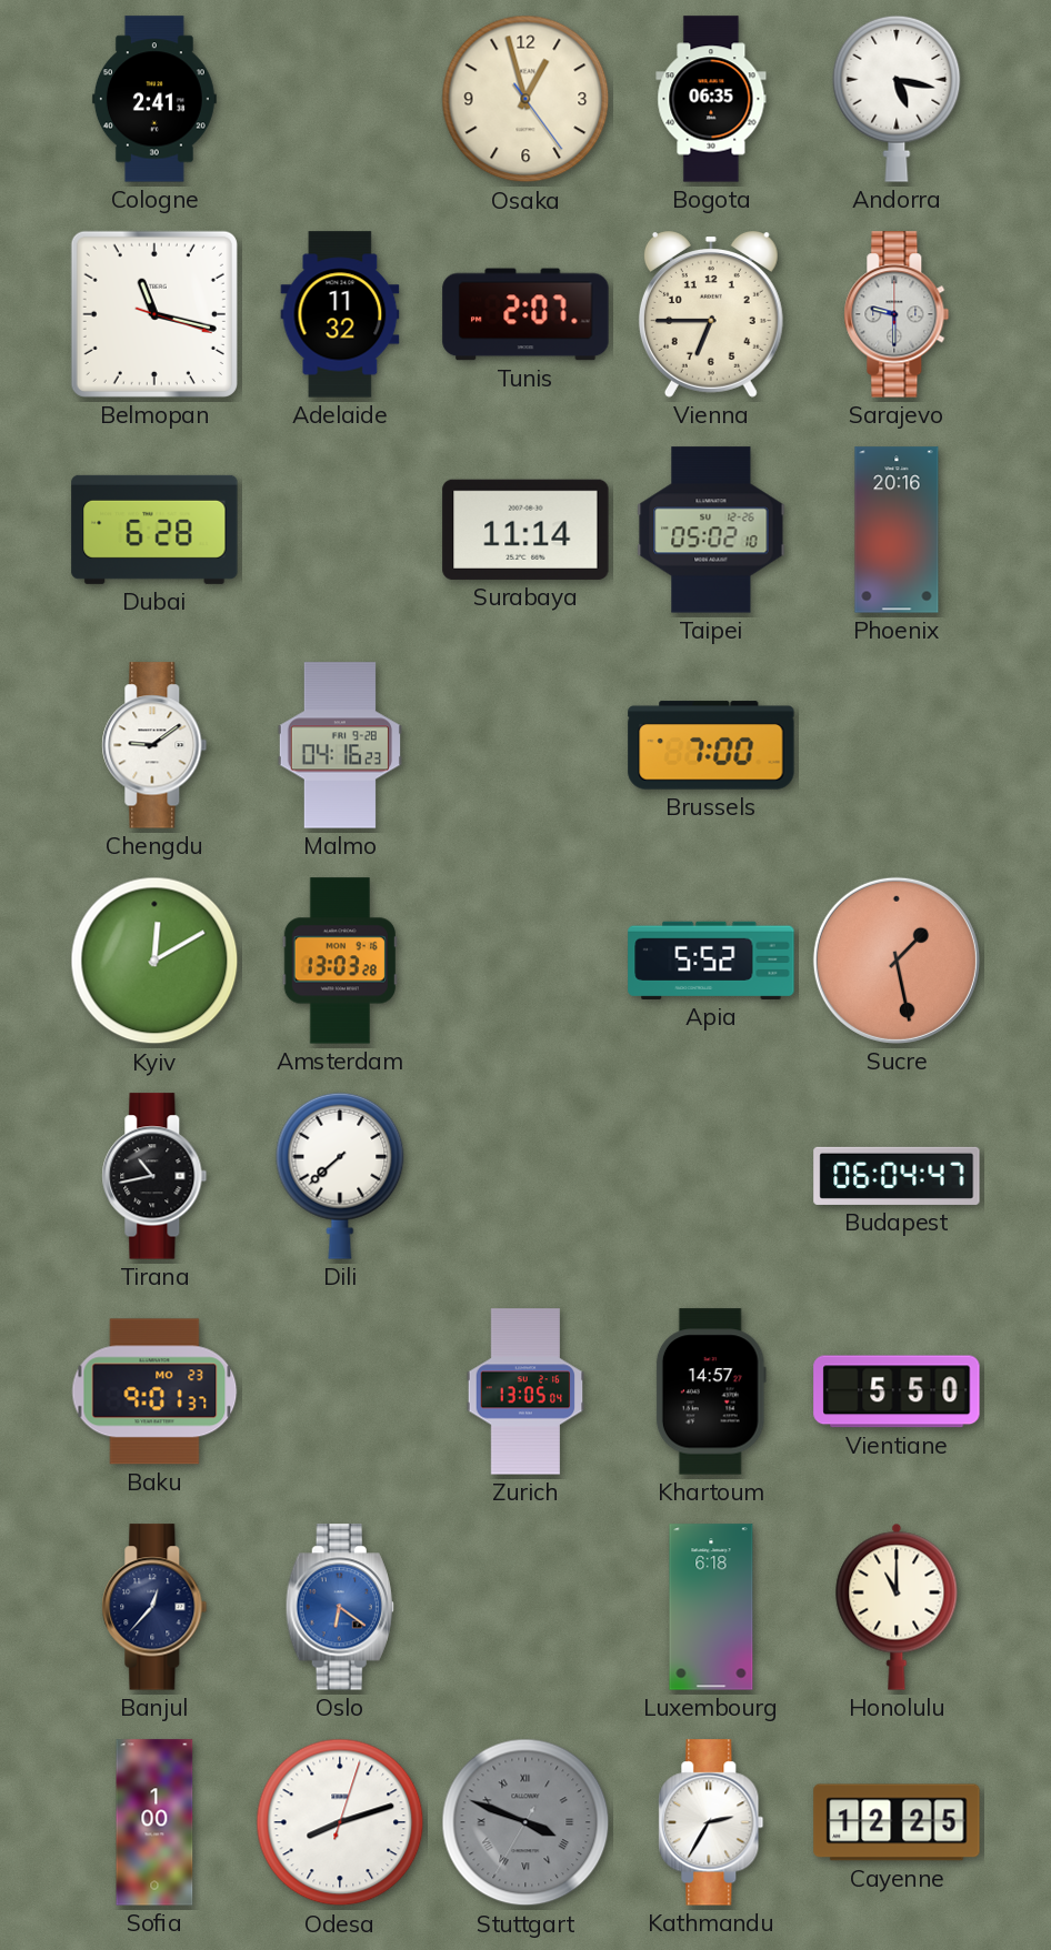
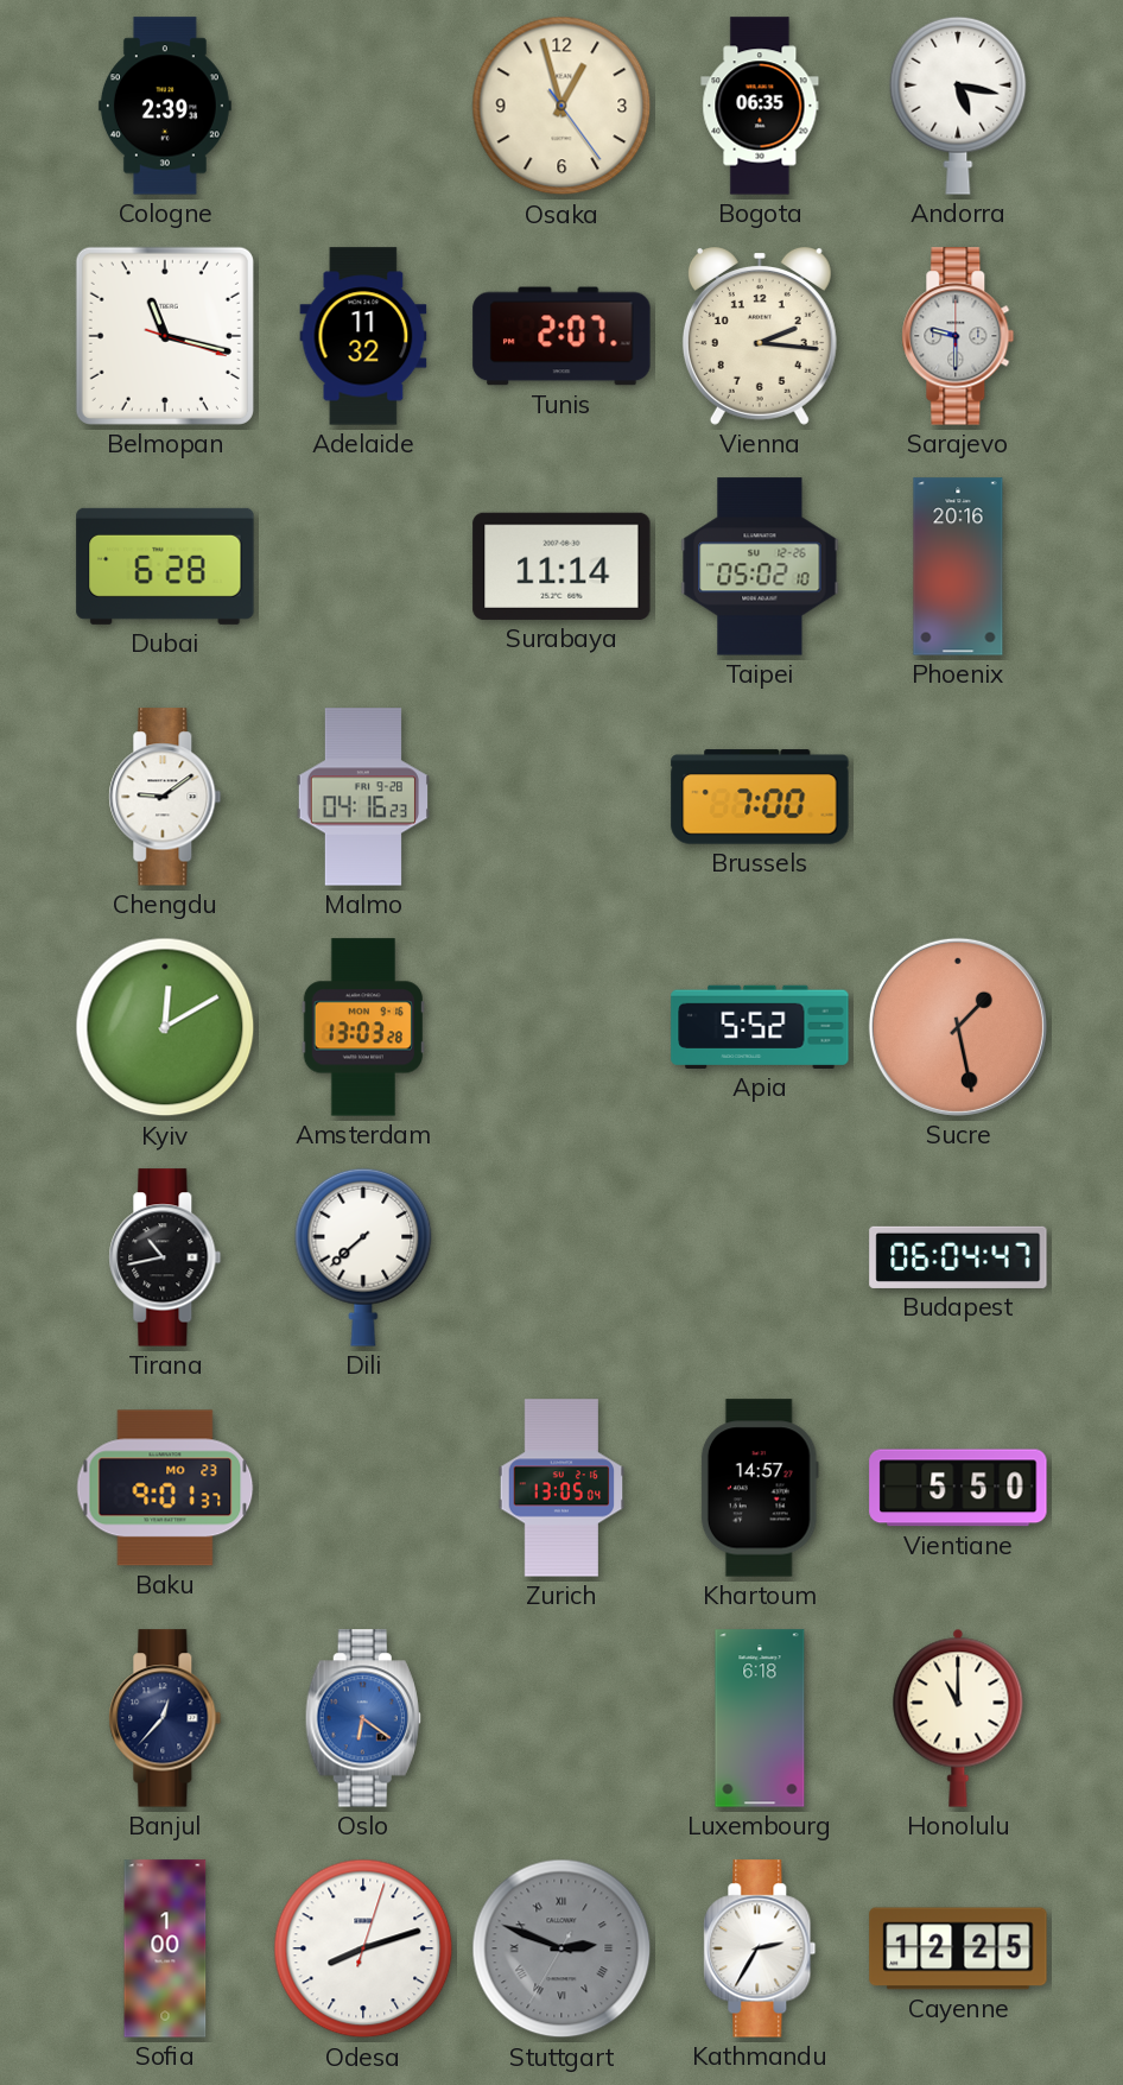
Cologne: 2:41 -> 2:39
Vienna: 6:45 -> 2:16
Stuttgart: 3:48 -> 2:48
